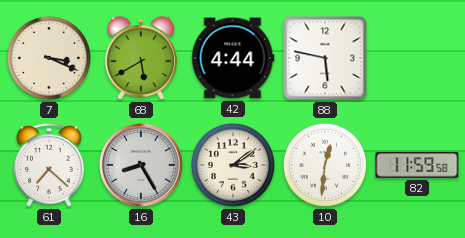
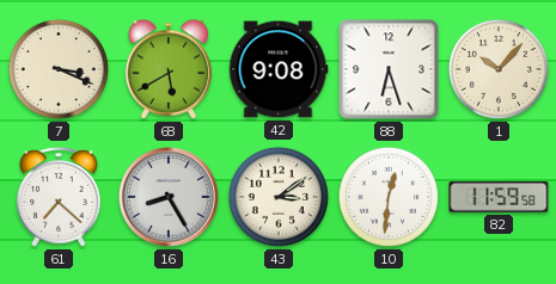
42: 4:44 -> 9:08
88: 5:47 -> 6:27
1: none -> 10:07
